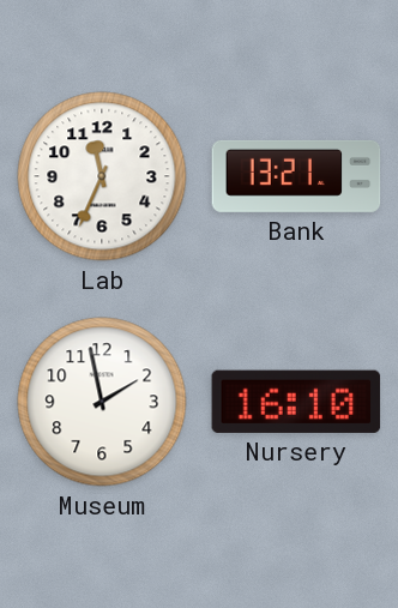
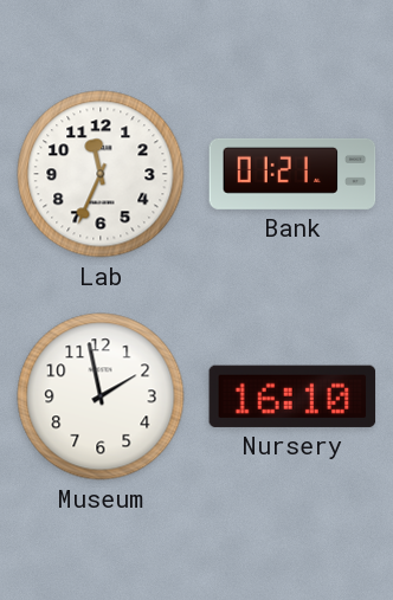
Bank: 13:21 -> 01:21
